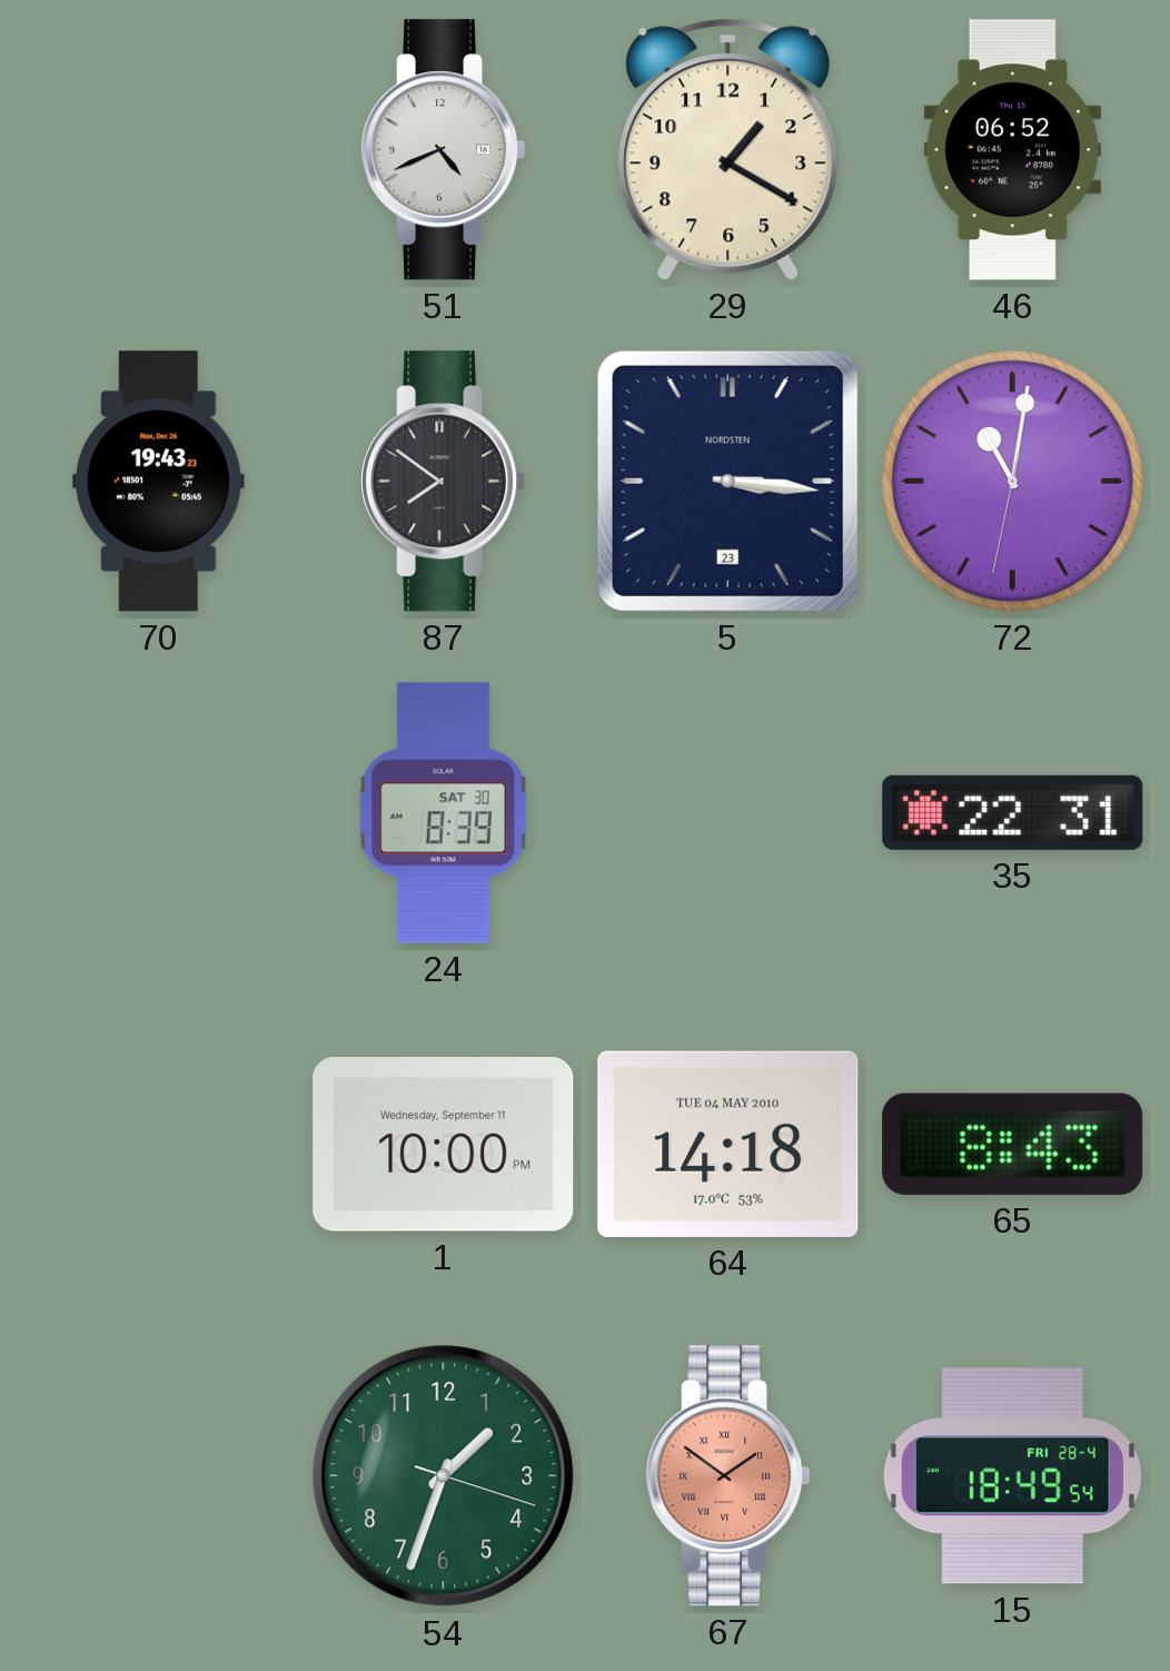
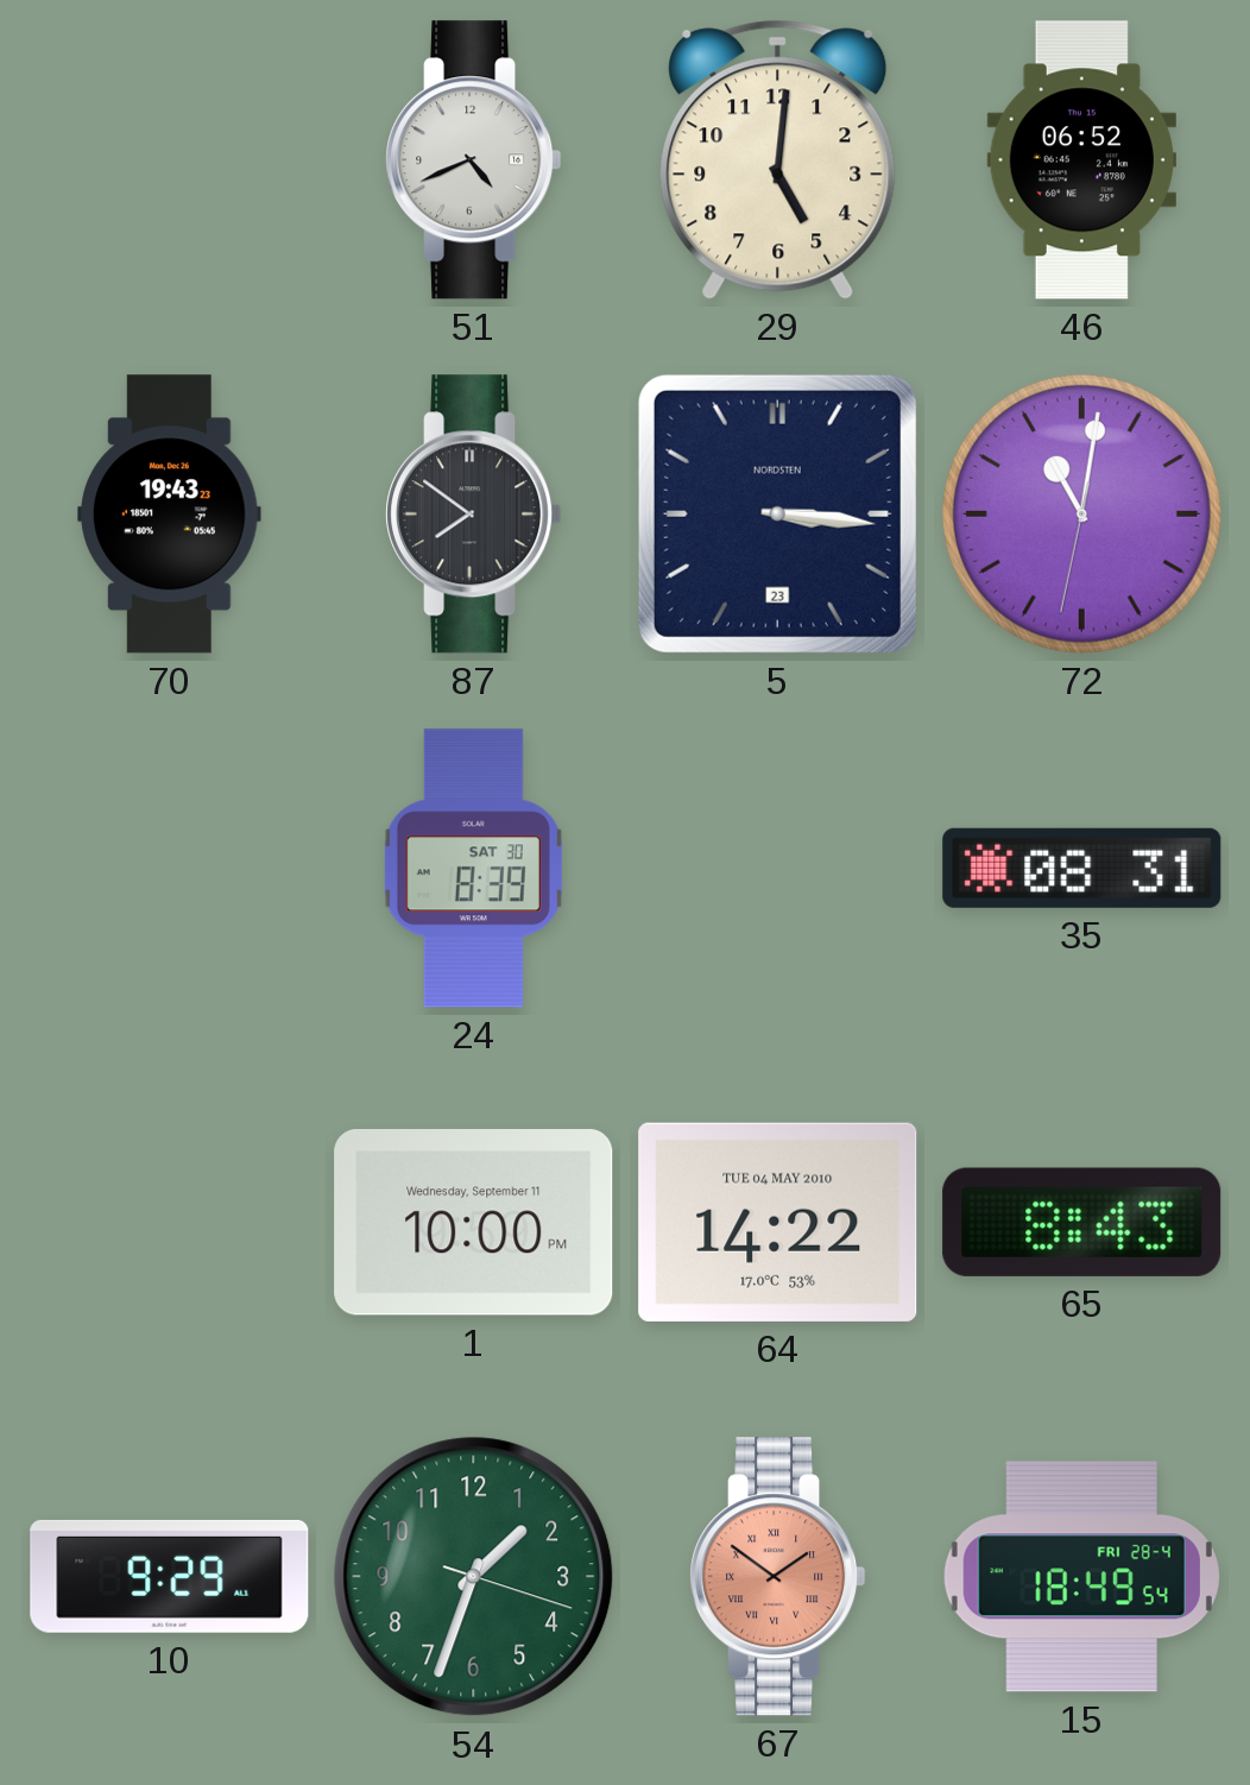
29: 1:20 -> 5:01
35: 22:31 -> 08:31
64: 14:18 -> 14:22
10: none -> 9:29
